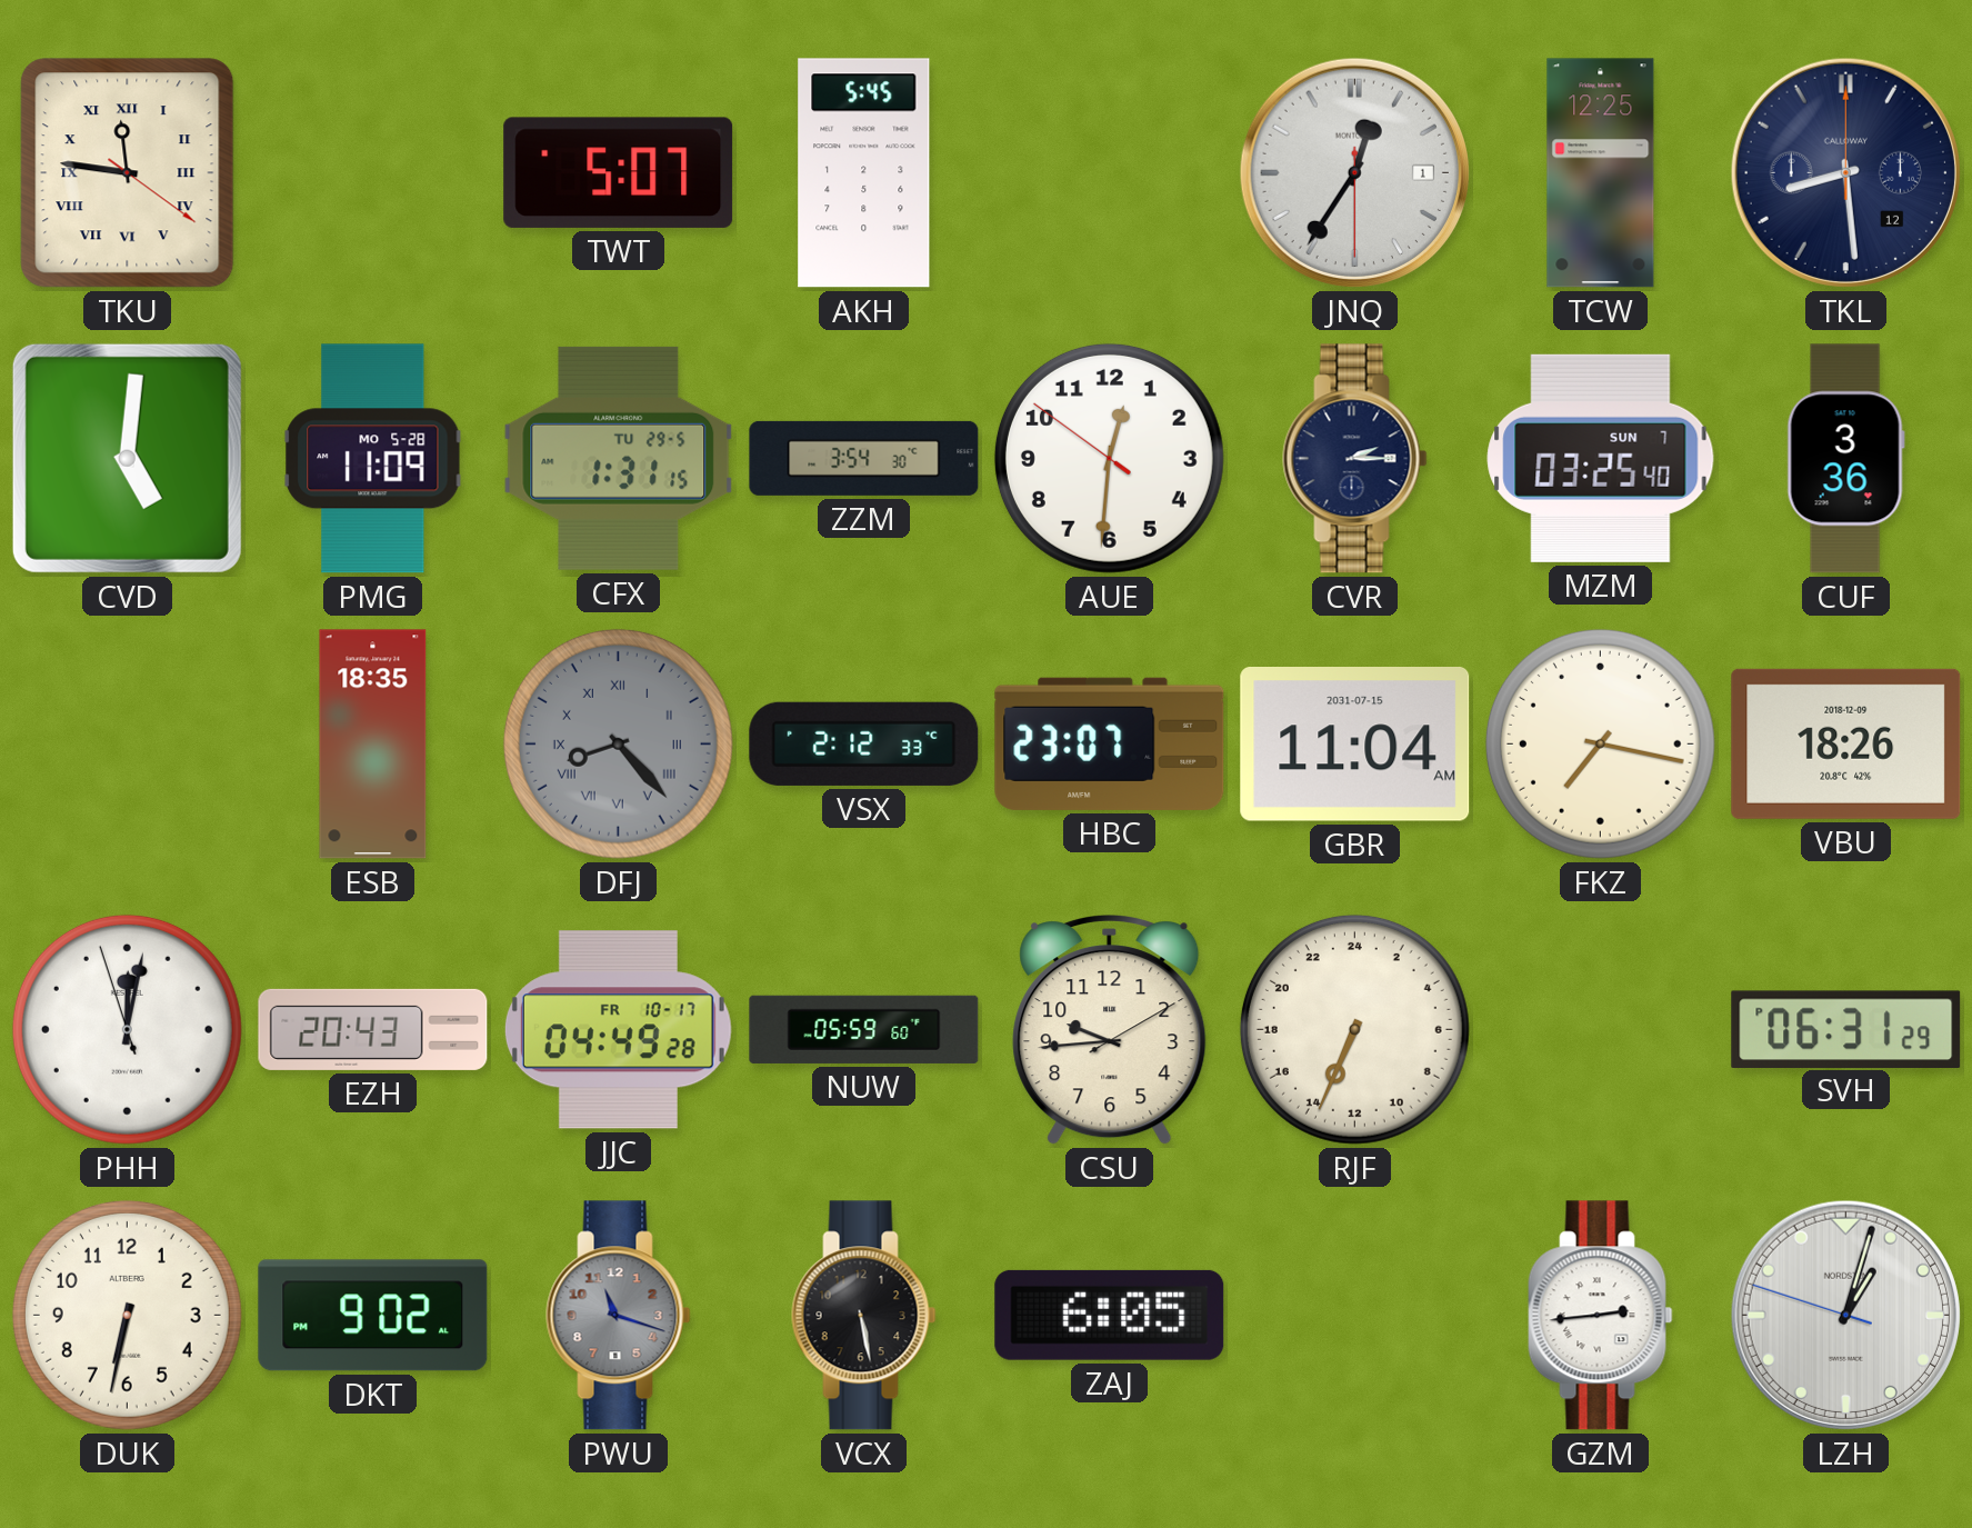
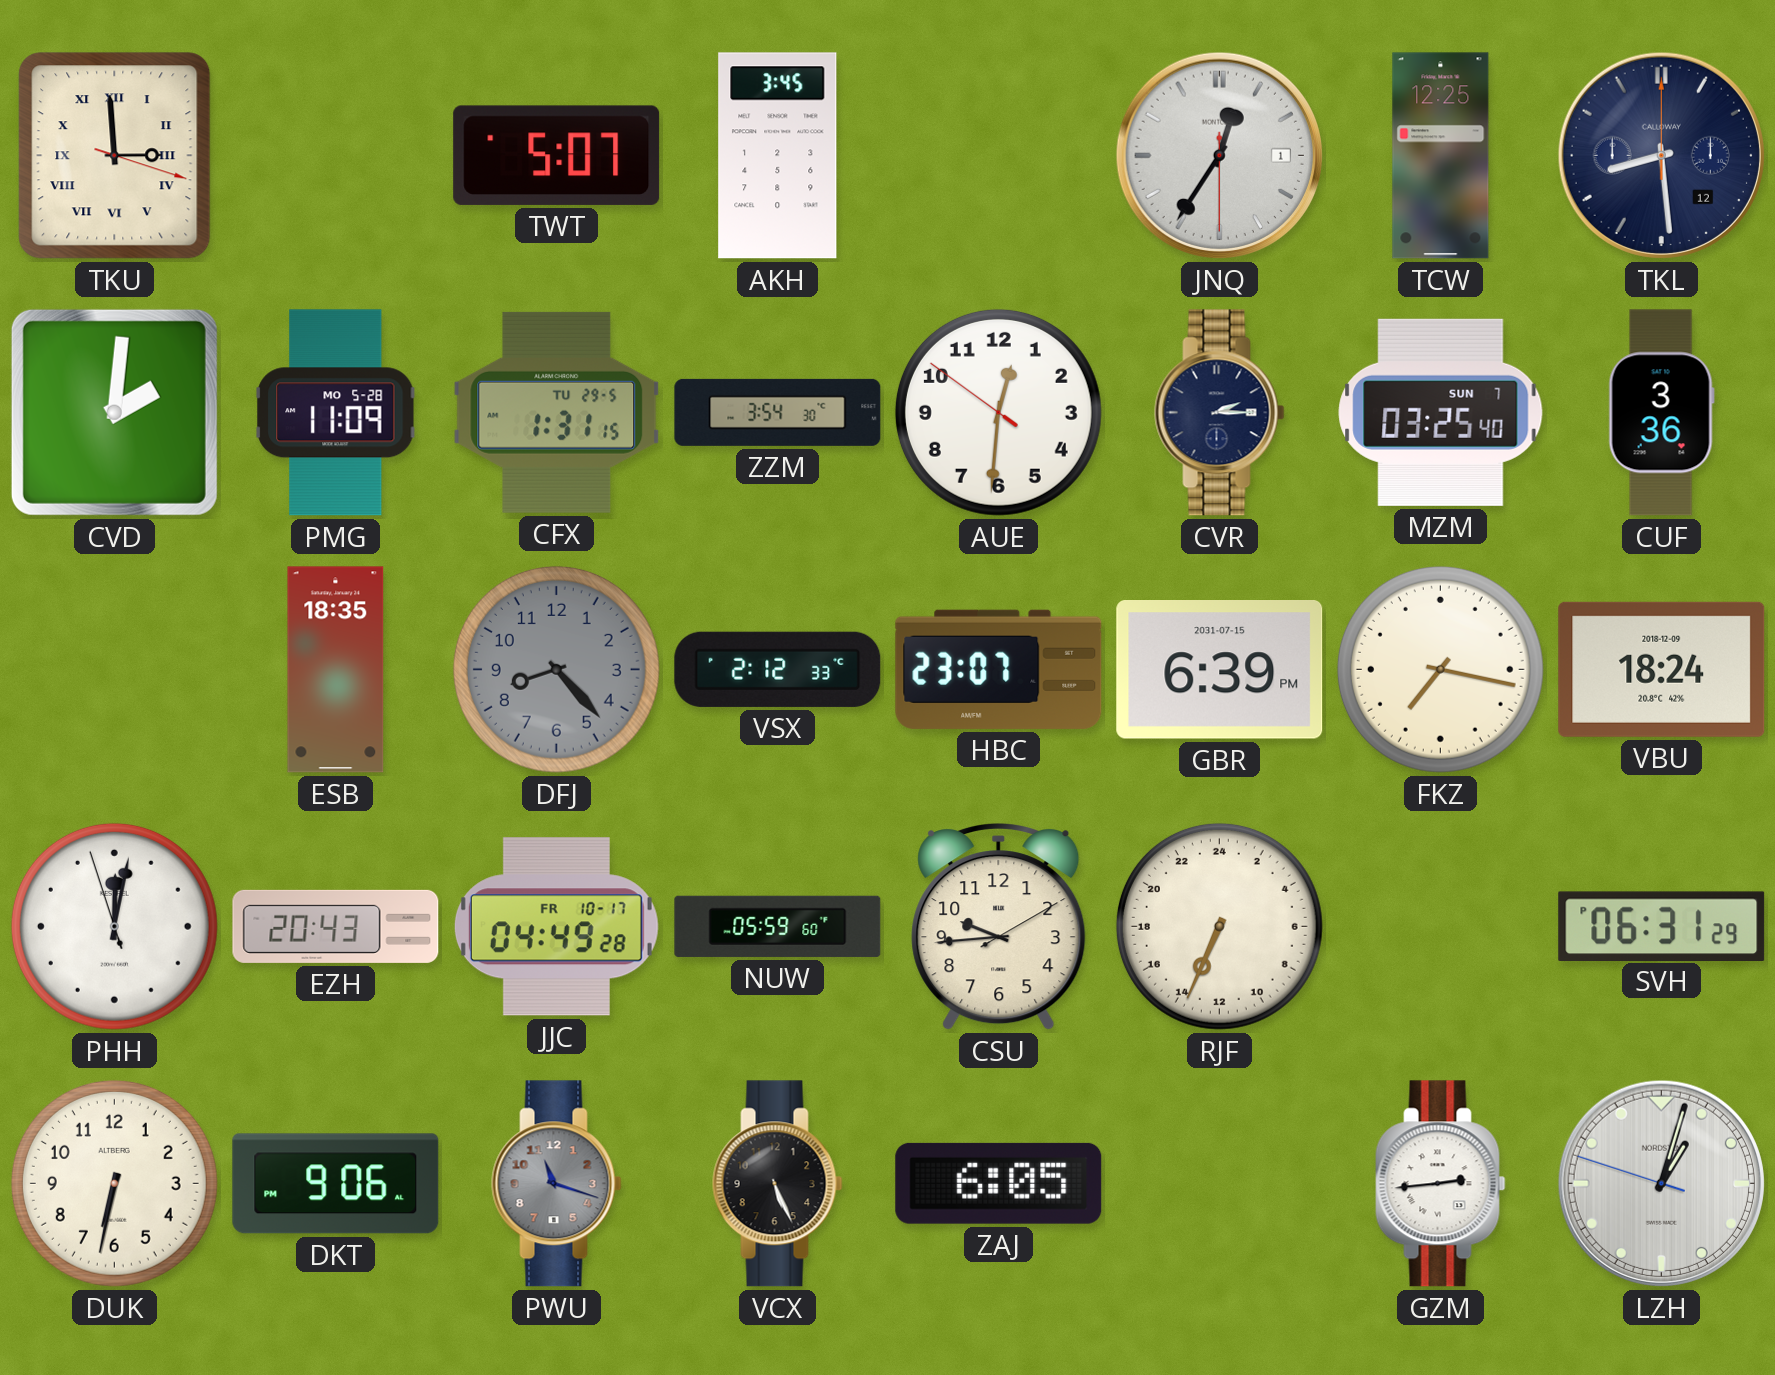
TKU: 11:46 -> 2:59
AKH: 5:45 -> 3:45
CVD: 5:01 -> 2:01
DFJ numerals: Roman -> Arabic
GBR: 11:04 -> 6:39
VBU: 18:26 -> 18:24
DKT: 9:02 -> 9:06
VCX: 5:28 -> 5:26
